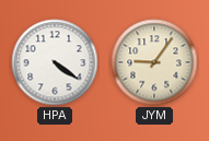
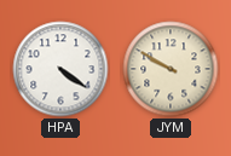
JYM: 9:06 -> 9:50
